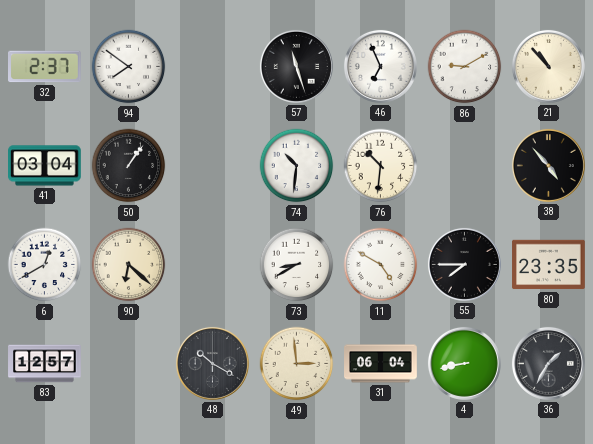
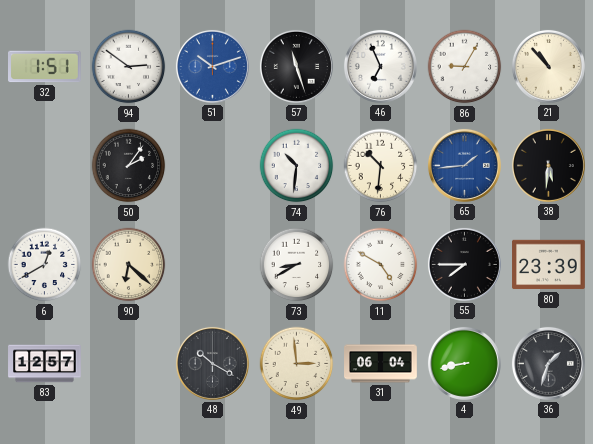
32: 2:37 -> 1:51
94: 7:51 -> 2:51
51: none -> 10:12
86: 9:10 -> 9:05
41: 03:04 -> none
50: 1:06 -> 2:06
65: none -> 1:44
38: 4:53 -> 5:31
80: 23:35 -> 23:39
36: 1:35 -> 1:33
